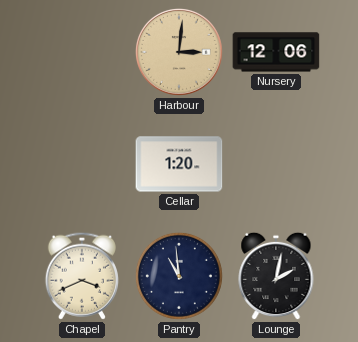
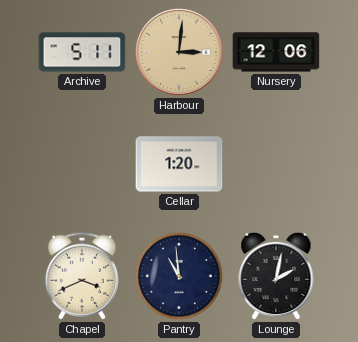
Archive: none -> 5:11
